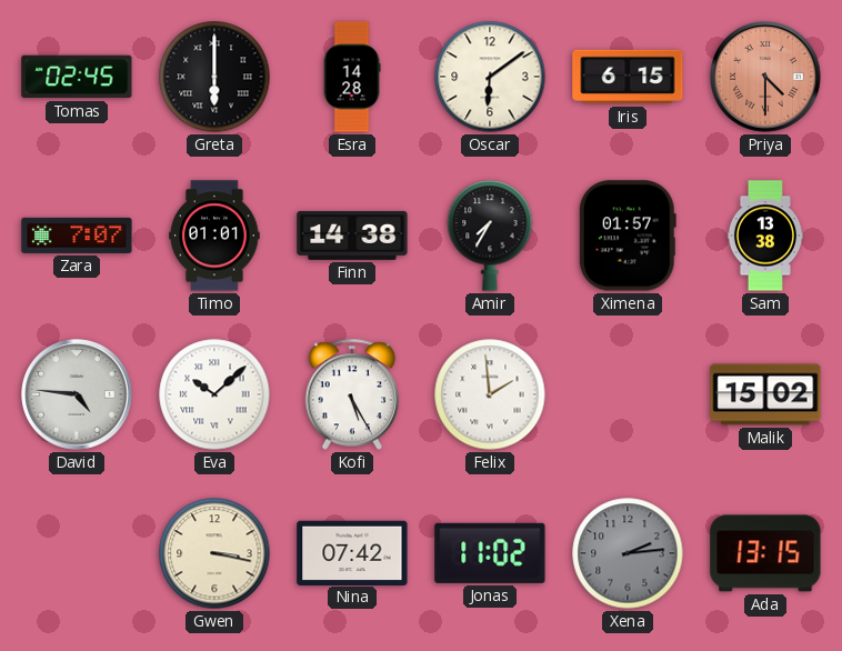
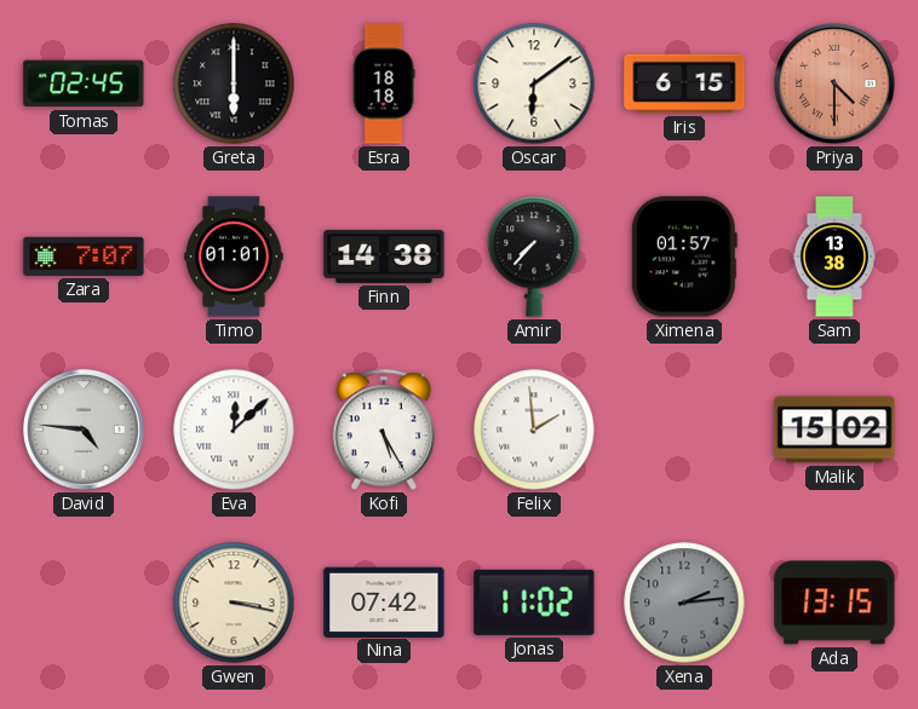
Esra: 14:28 -> 18:18
Amir: 7:35 -> 7:37
Eva: 10:08 -> 12:08
